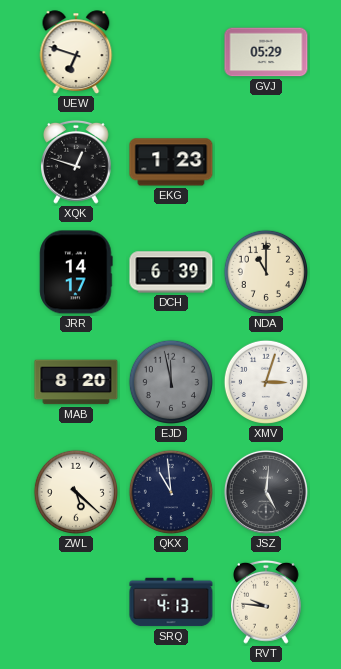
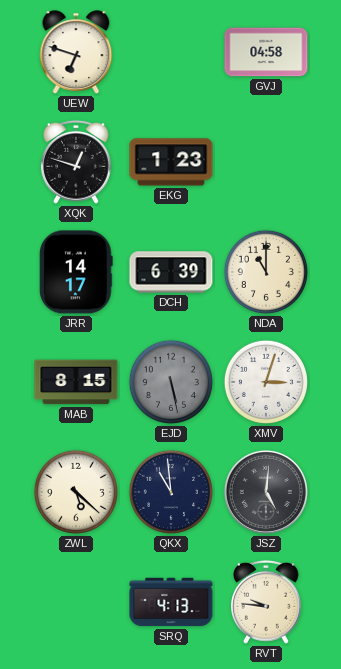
GVJ: 05:29 -> 04:58
MAB: 8:20 -> 8:15
EJD: 11:58 -> 5:28
